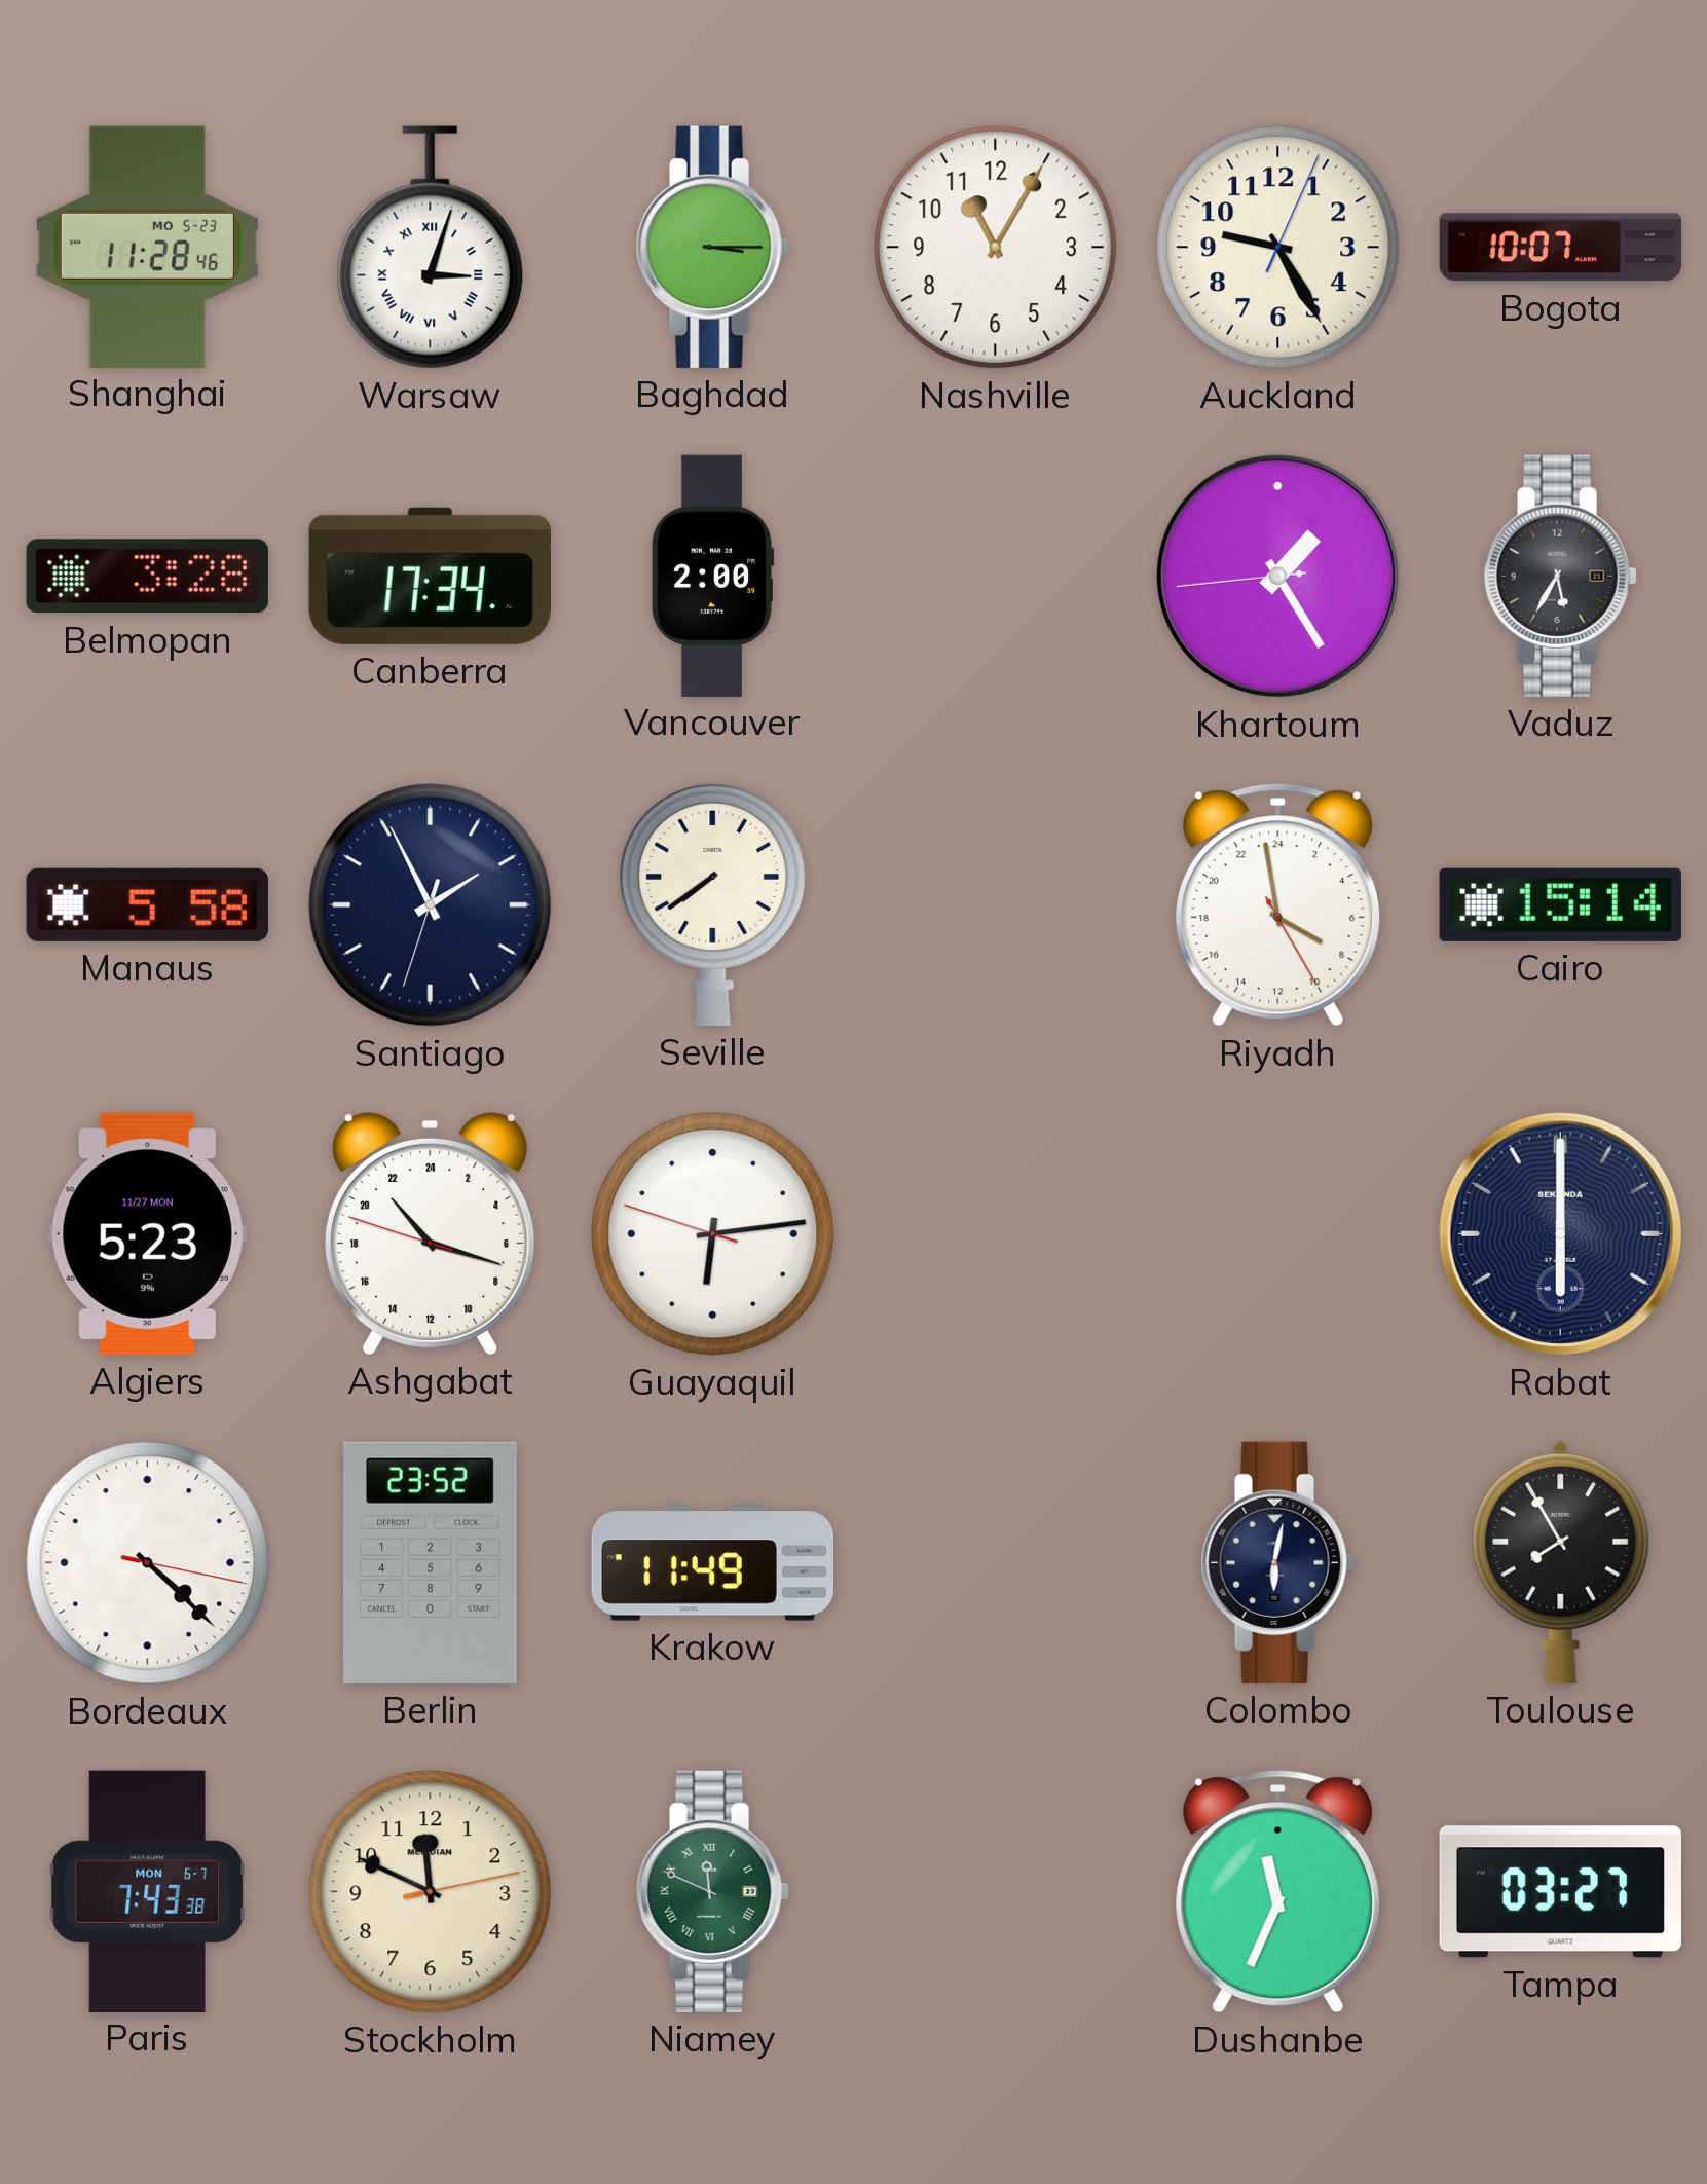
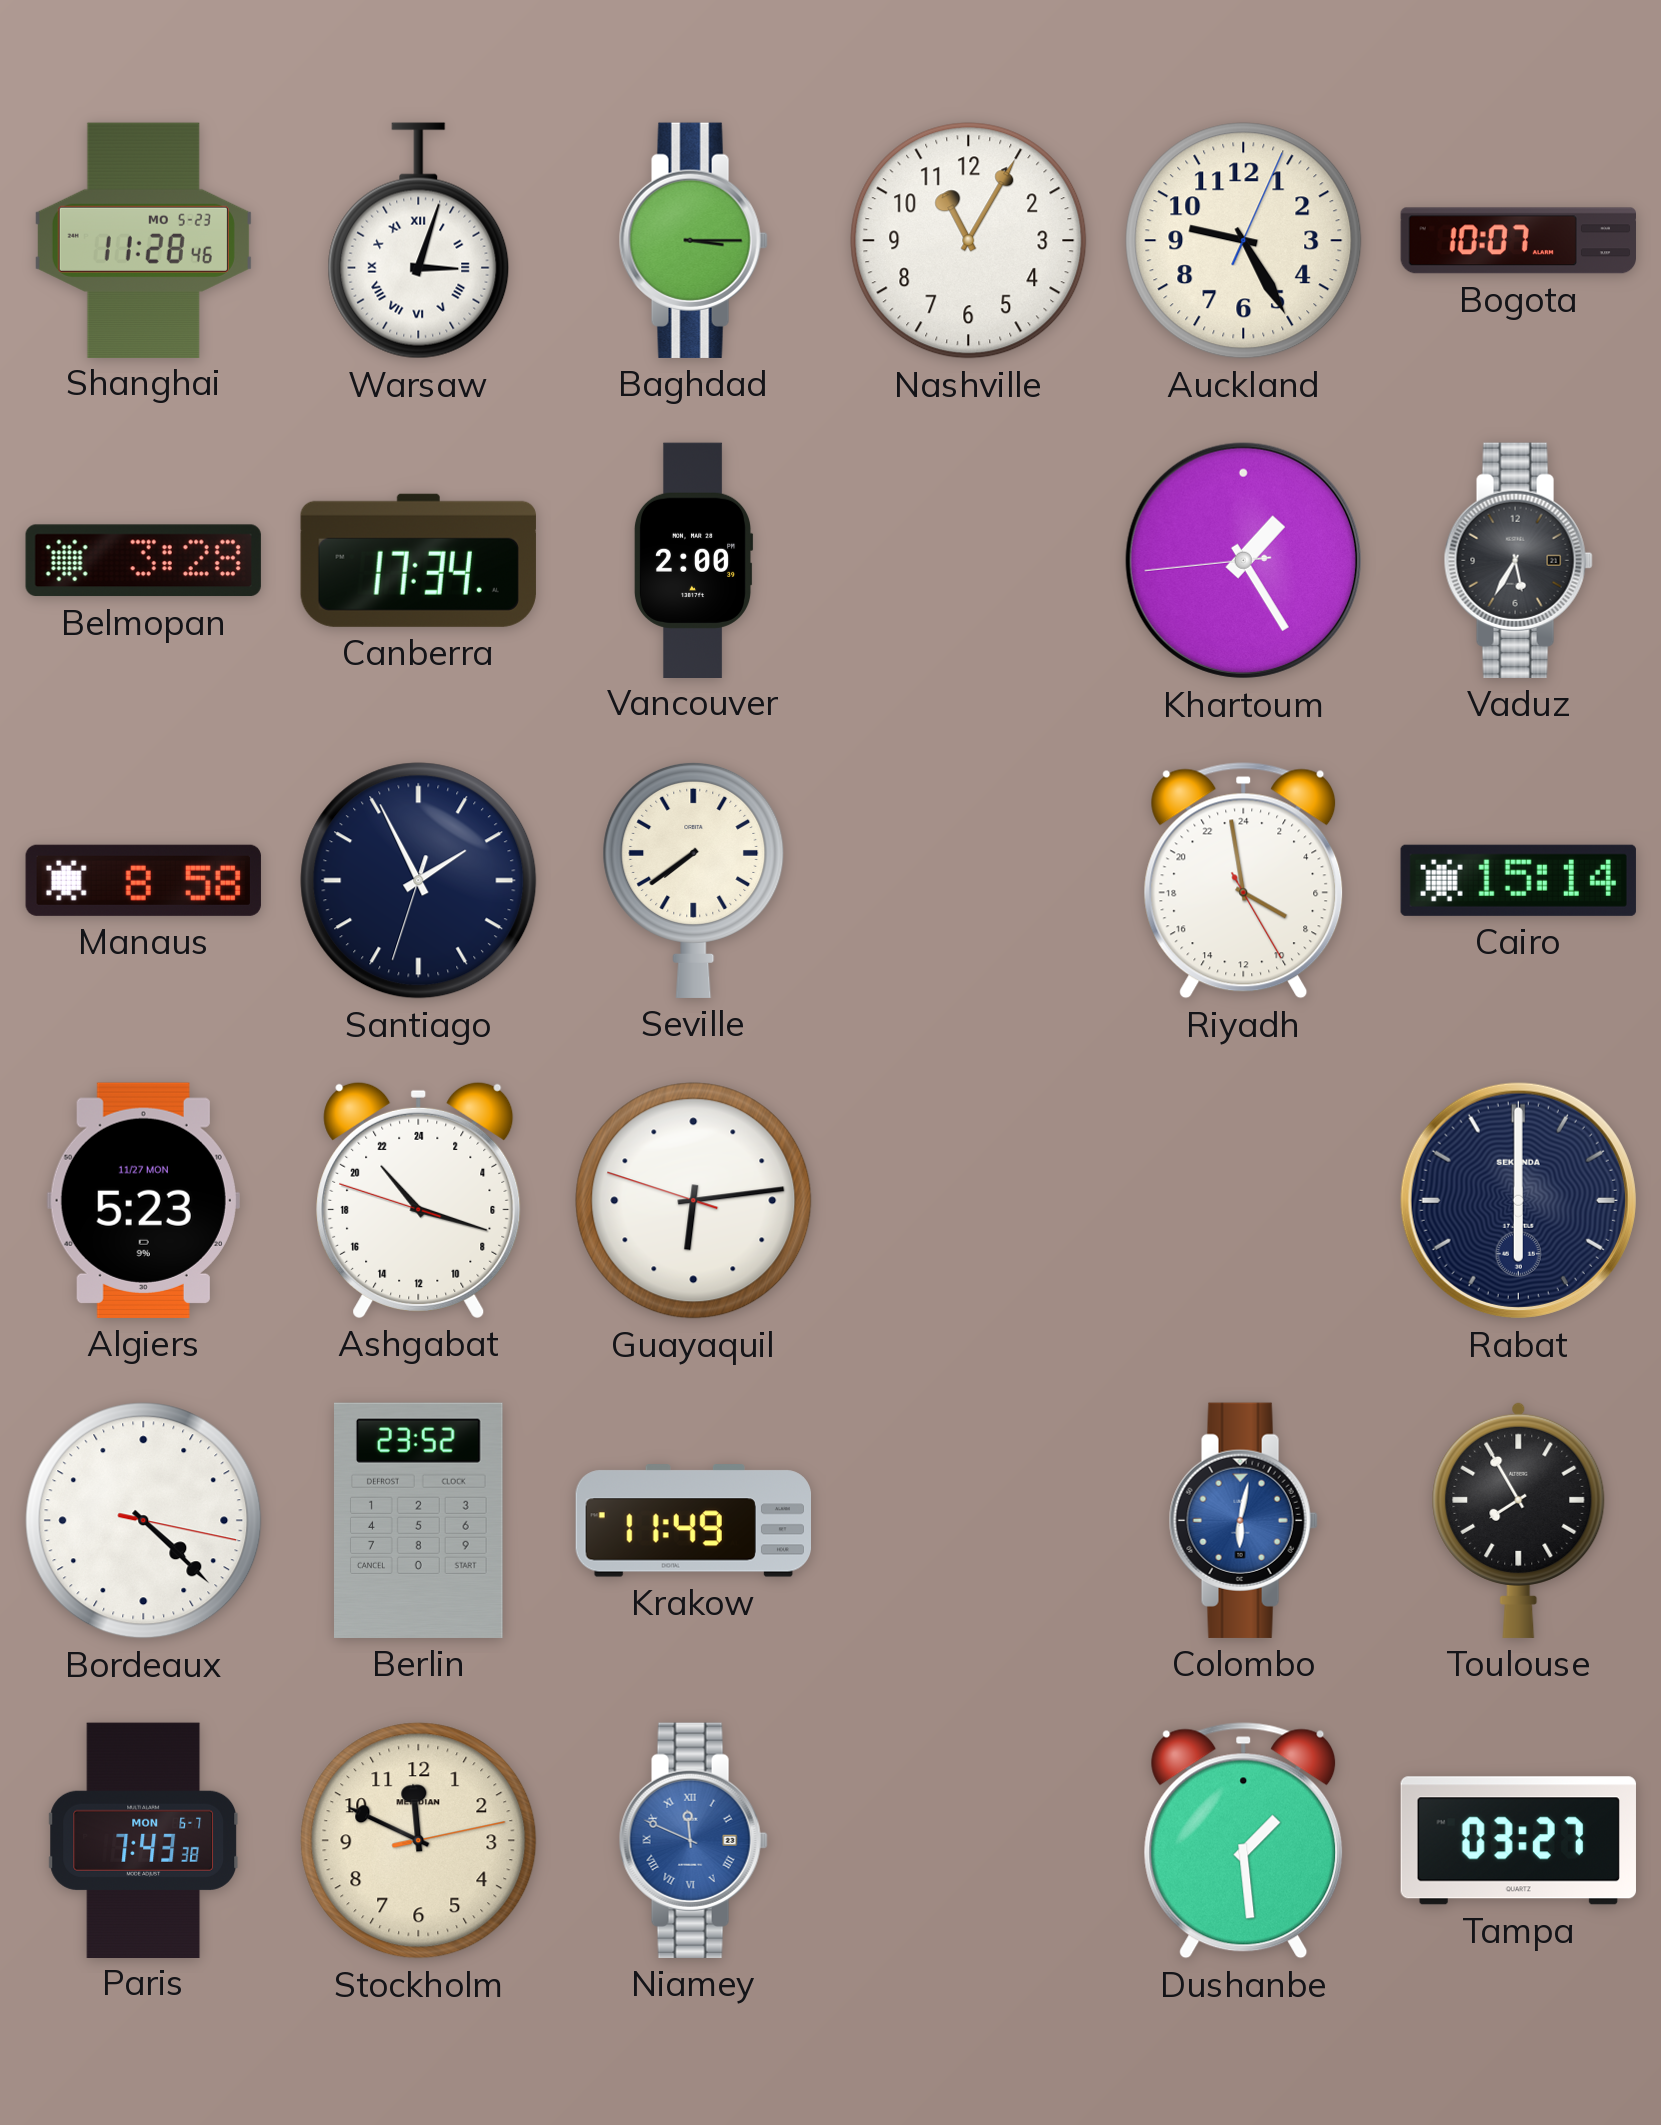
Manaus: 5:58 -> 8:58
Colombo dial: navy -> blue
Niamey dial: green -> blue
Dushanbe: 11:34 -> 1:29
